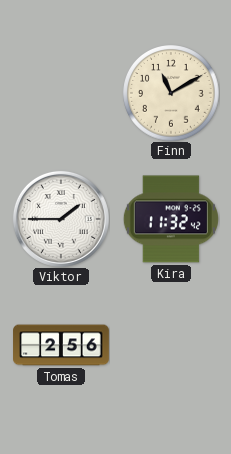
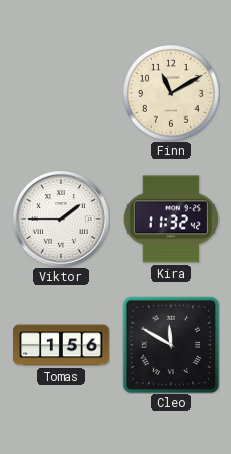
Tomas: 2:56 -> 1:56
Cleo: none -> 11:50
